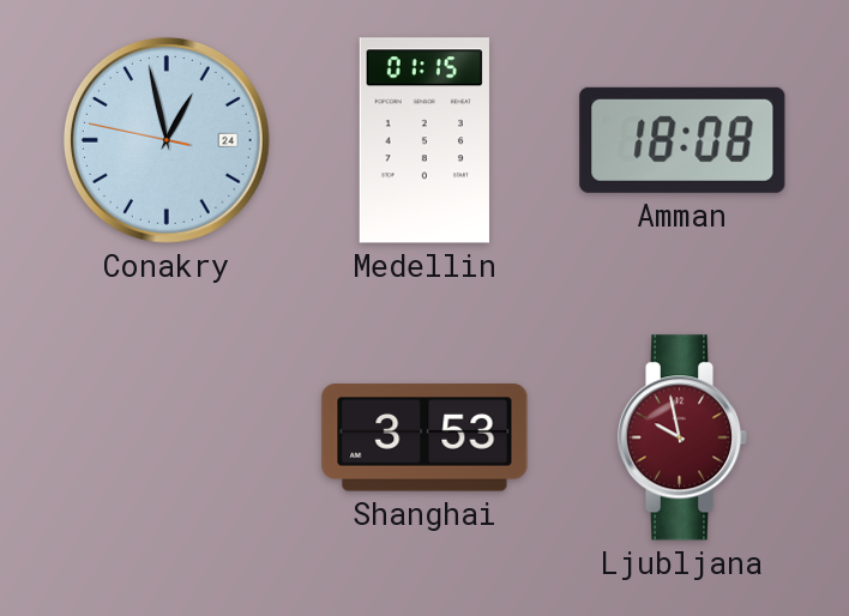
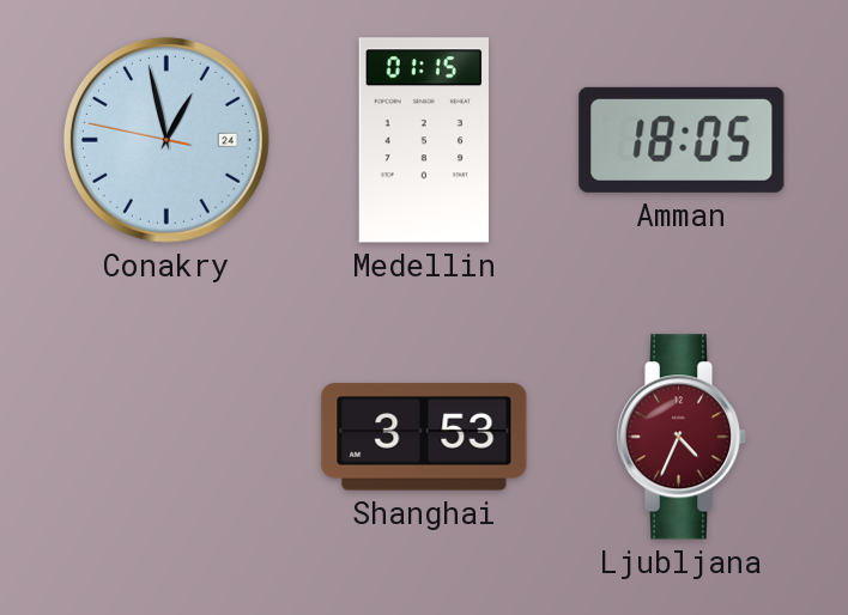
Amman: 18:08 -> 18:05
Ljubljana: 9:58 -> 4:34
